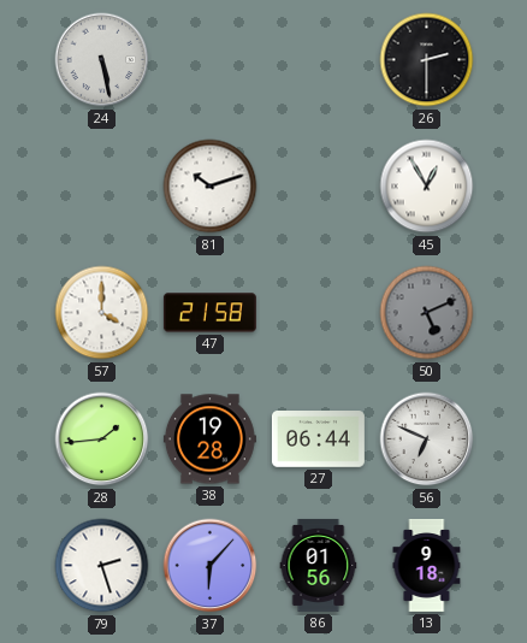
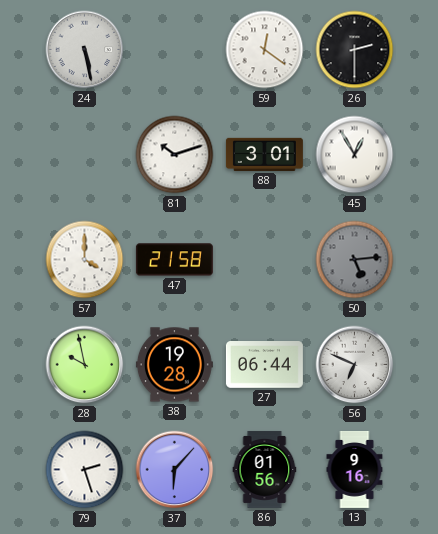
59: none -> 12:21
88: none -> 3:01
50: 5:11 -> 5:14
28: 1:44 -> 9:58
13: 9:18 -> 9:16
